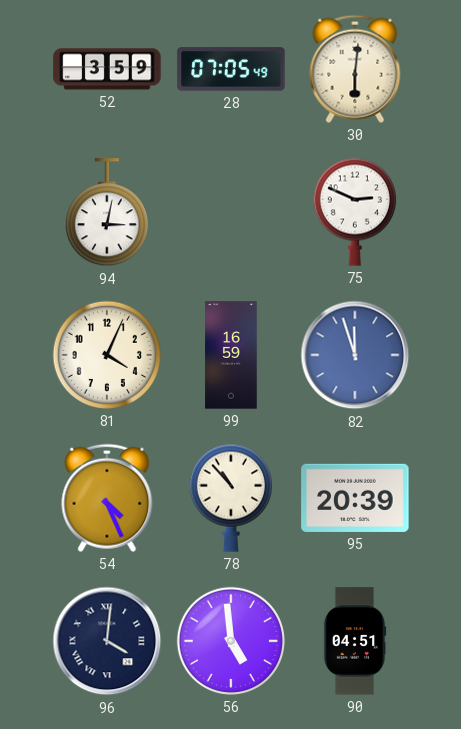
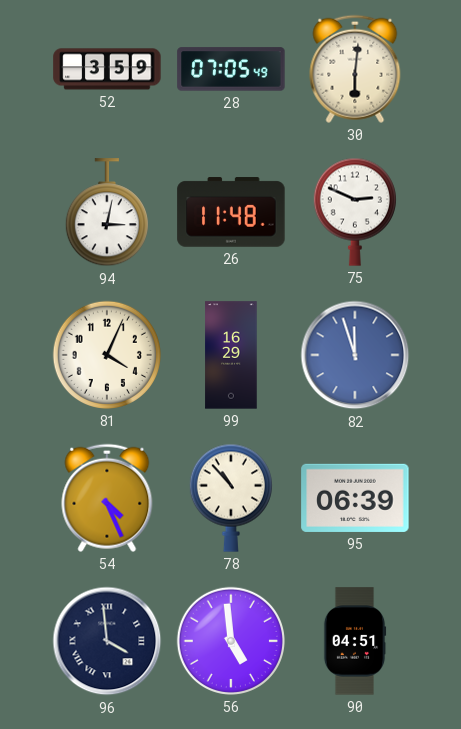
26: none -> 11:48
99: 16:59 -> 16:29
95: 20:39 -> 06:39
96: 4:01 -> 3:59
